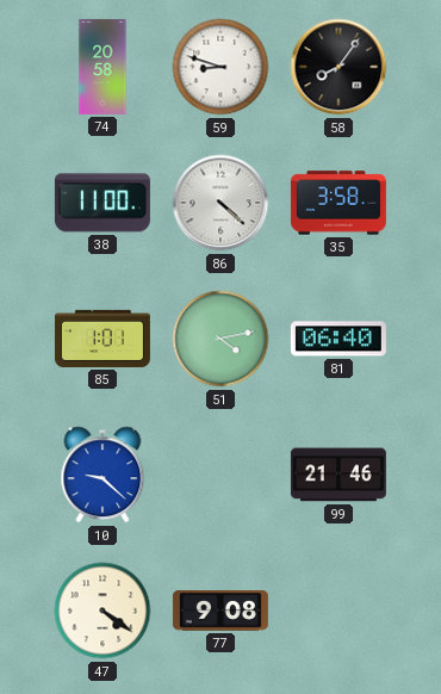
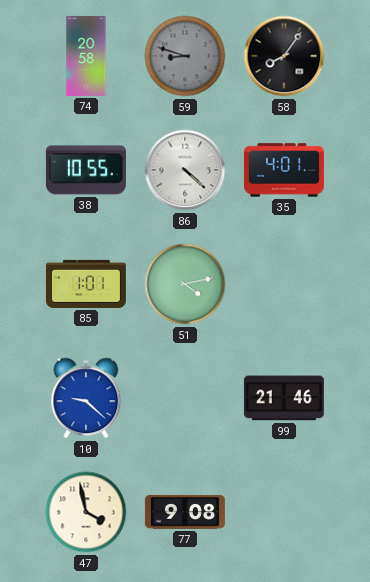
59 dial: white -> grey
38: 11:00 -> 10:55
35: 3:58 -> 4:01
81: 06:40 -> none
47: 4:21 -> 3:58
